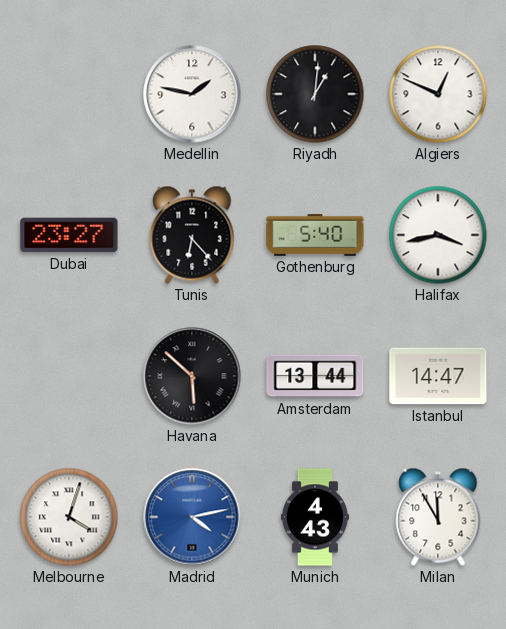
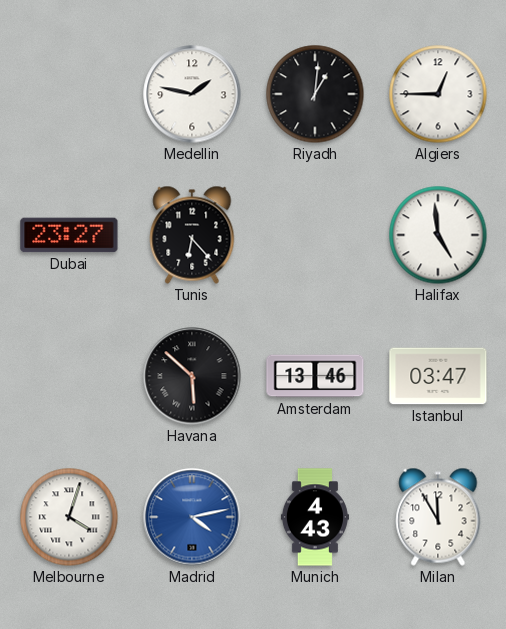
Algiers: 12:49 -> 12:45
Gothenburg: 5:40 -> none
Halifax: 3:43 -> 4:59
Amsterdam: 13:44 -> 13:46
Istanbul: 14:47 -> 03:47
